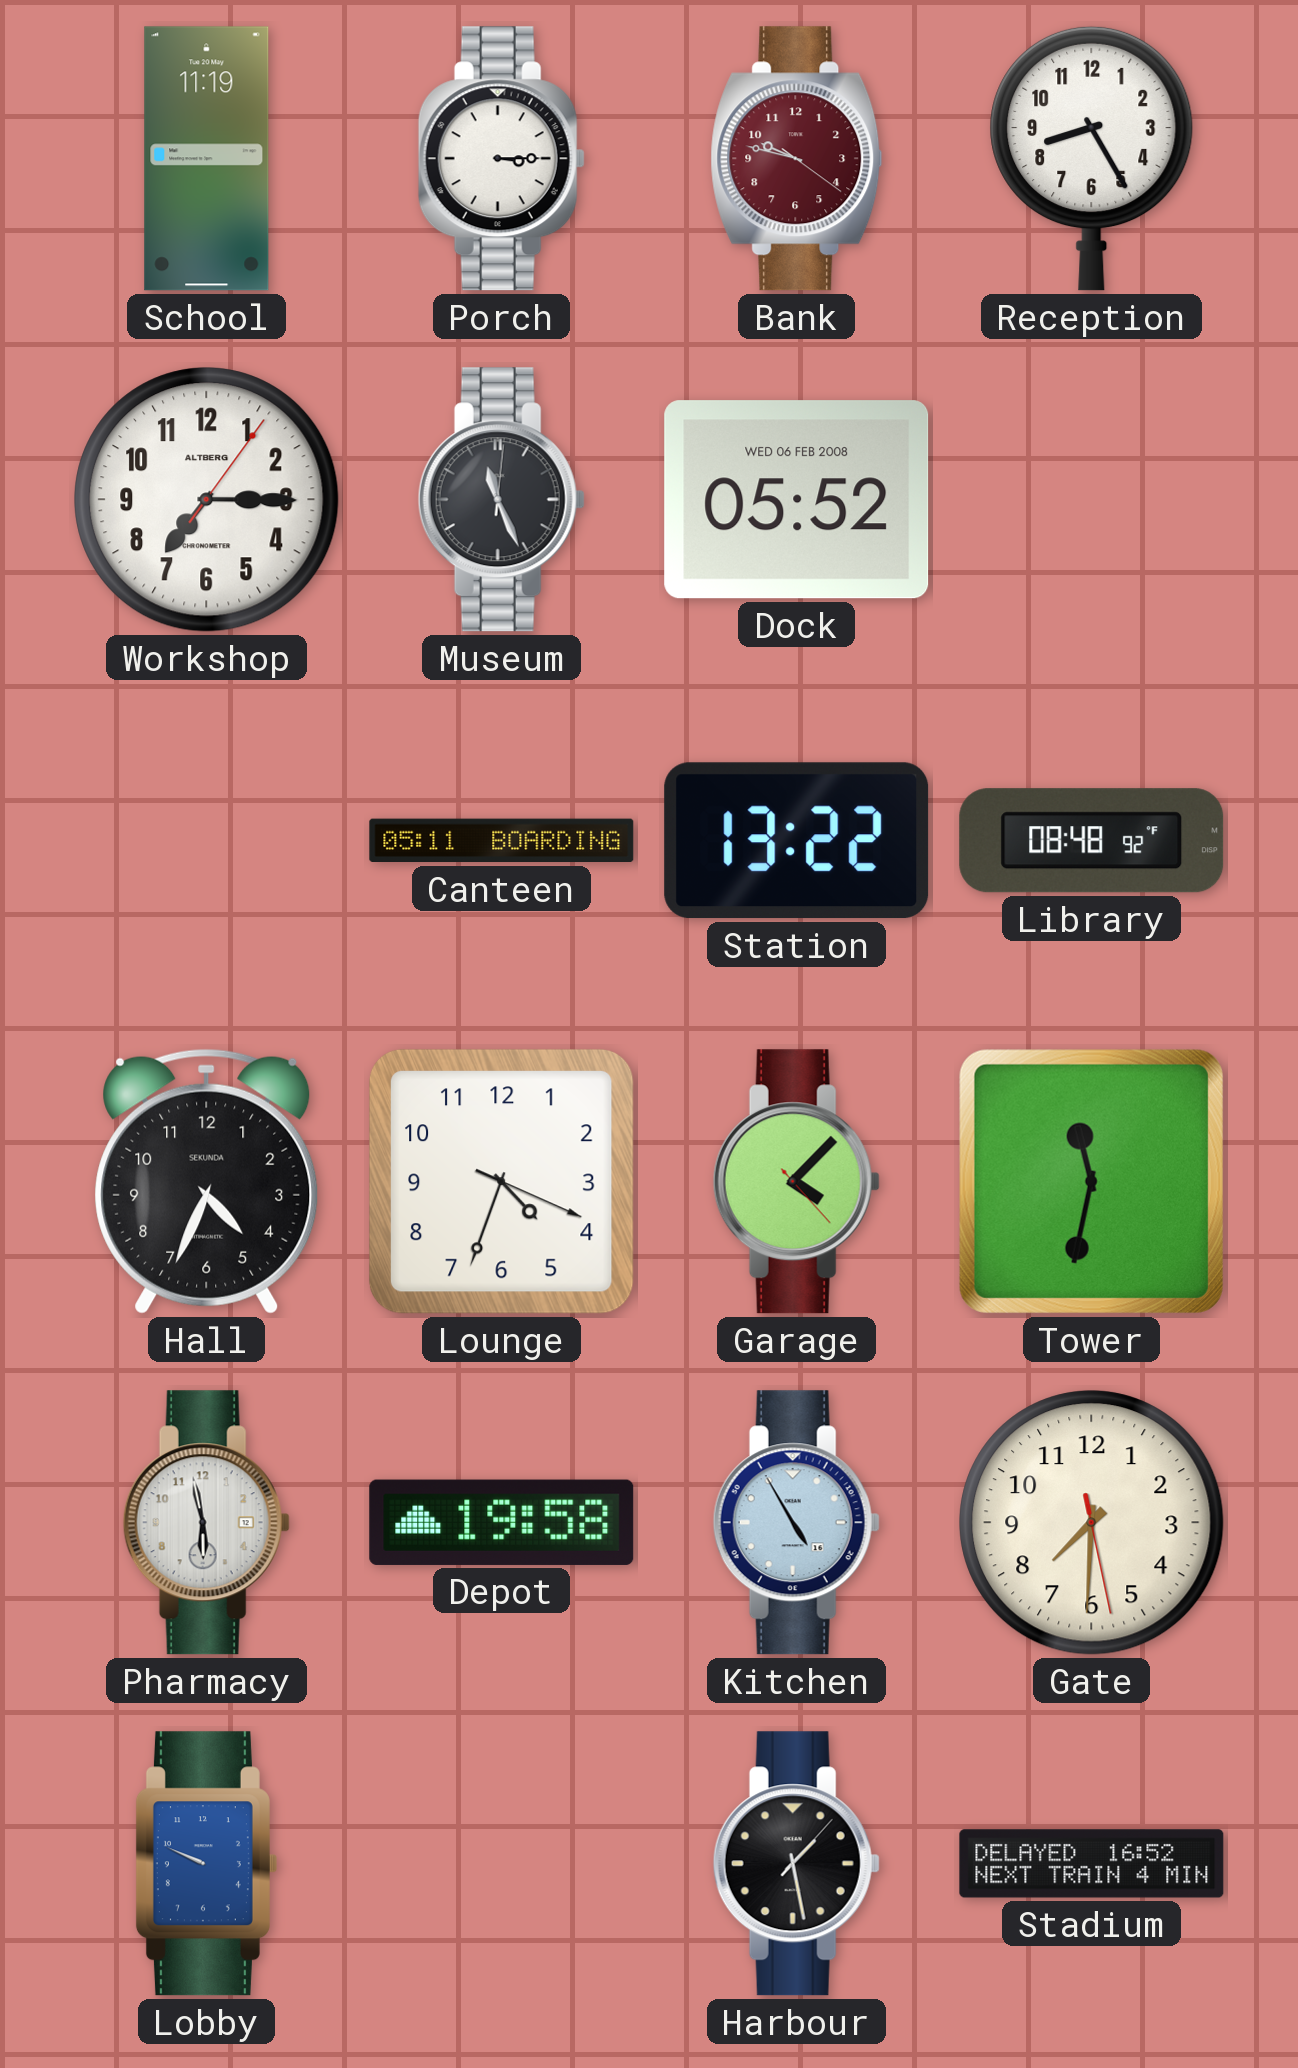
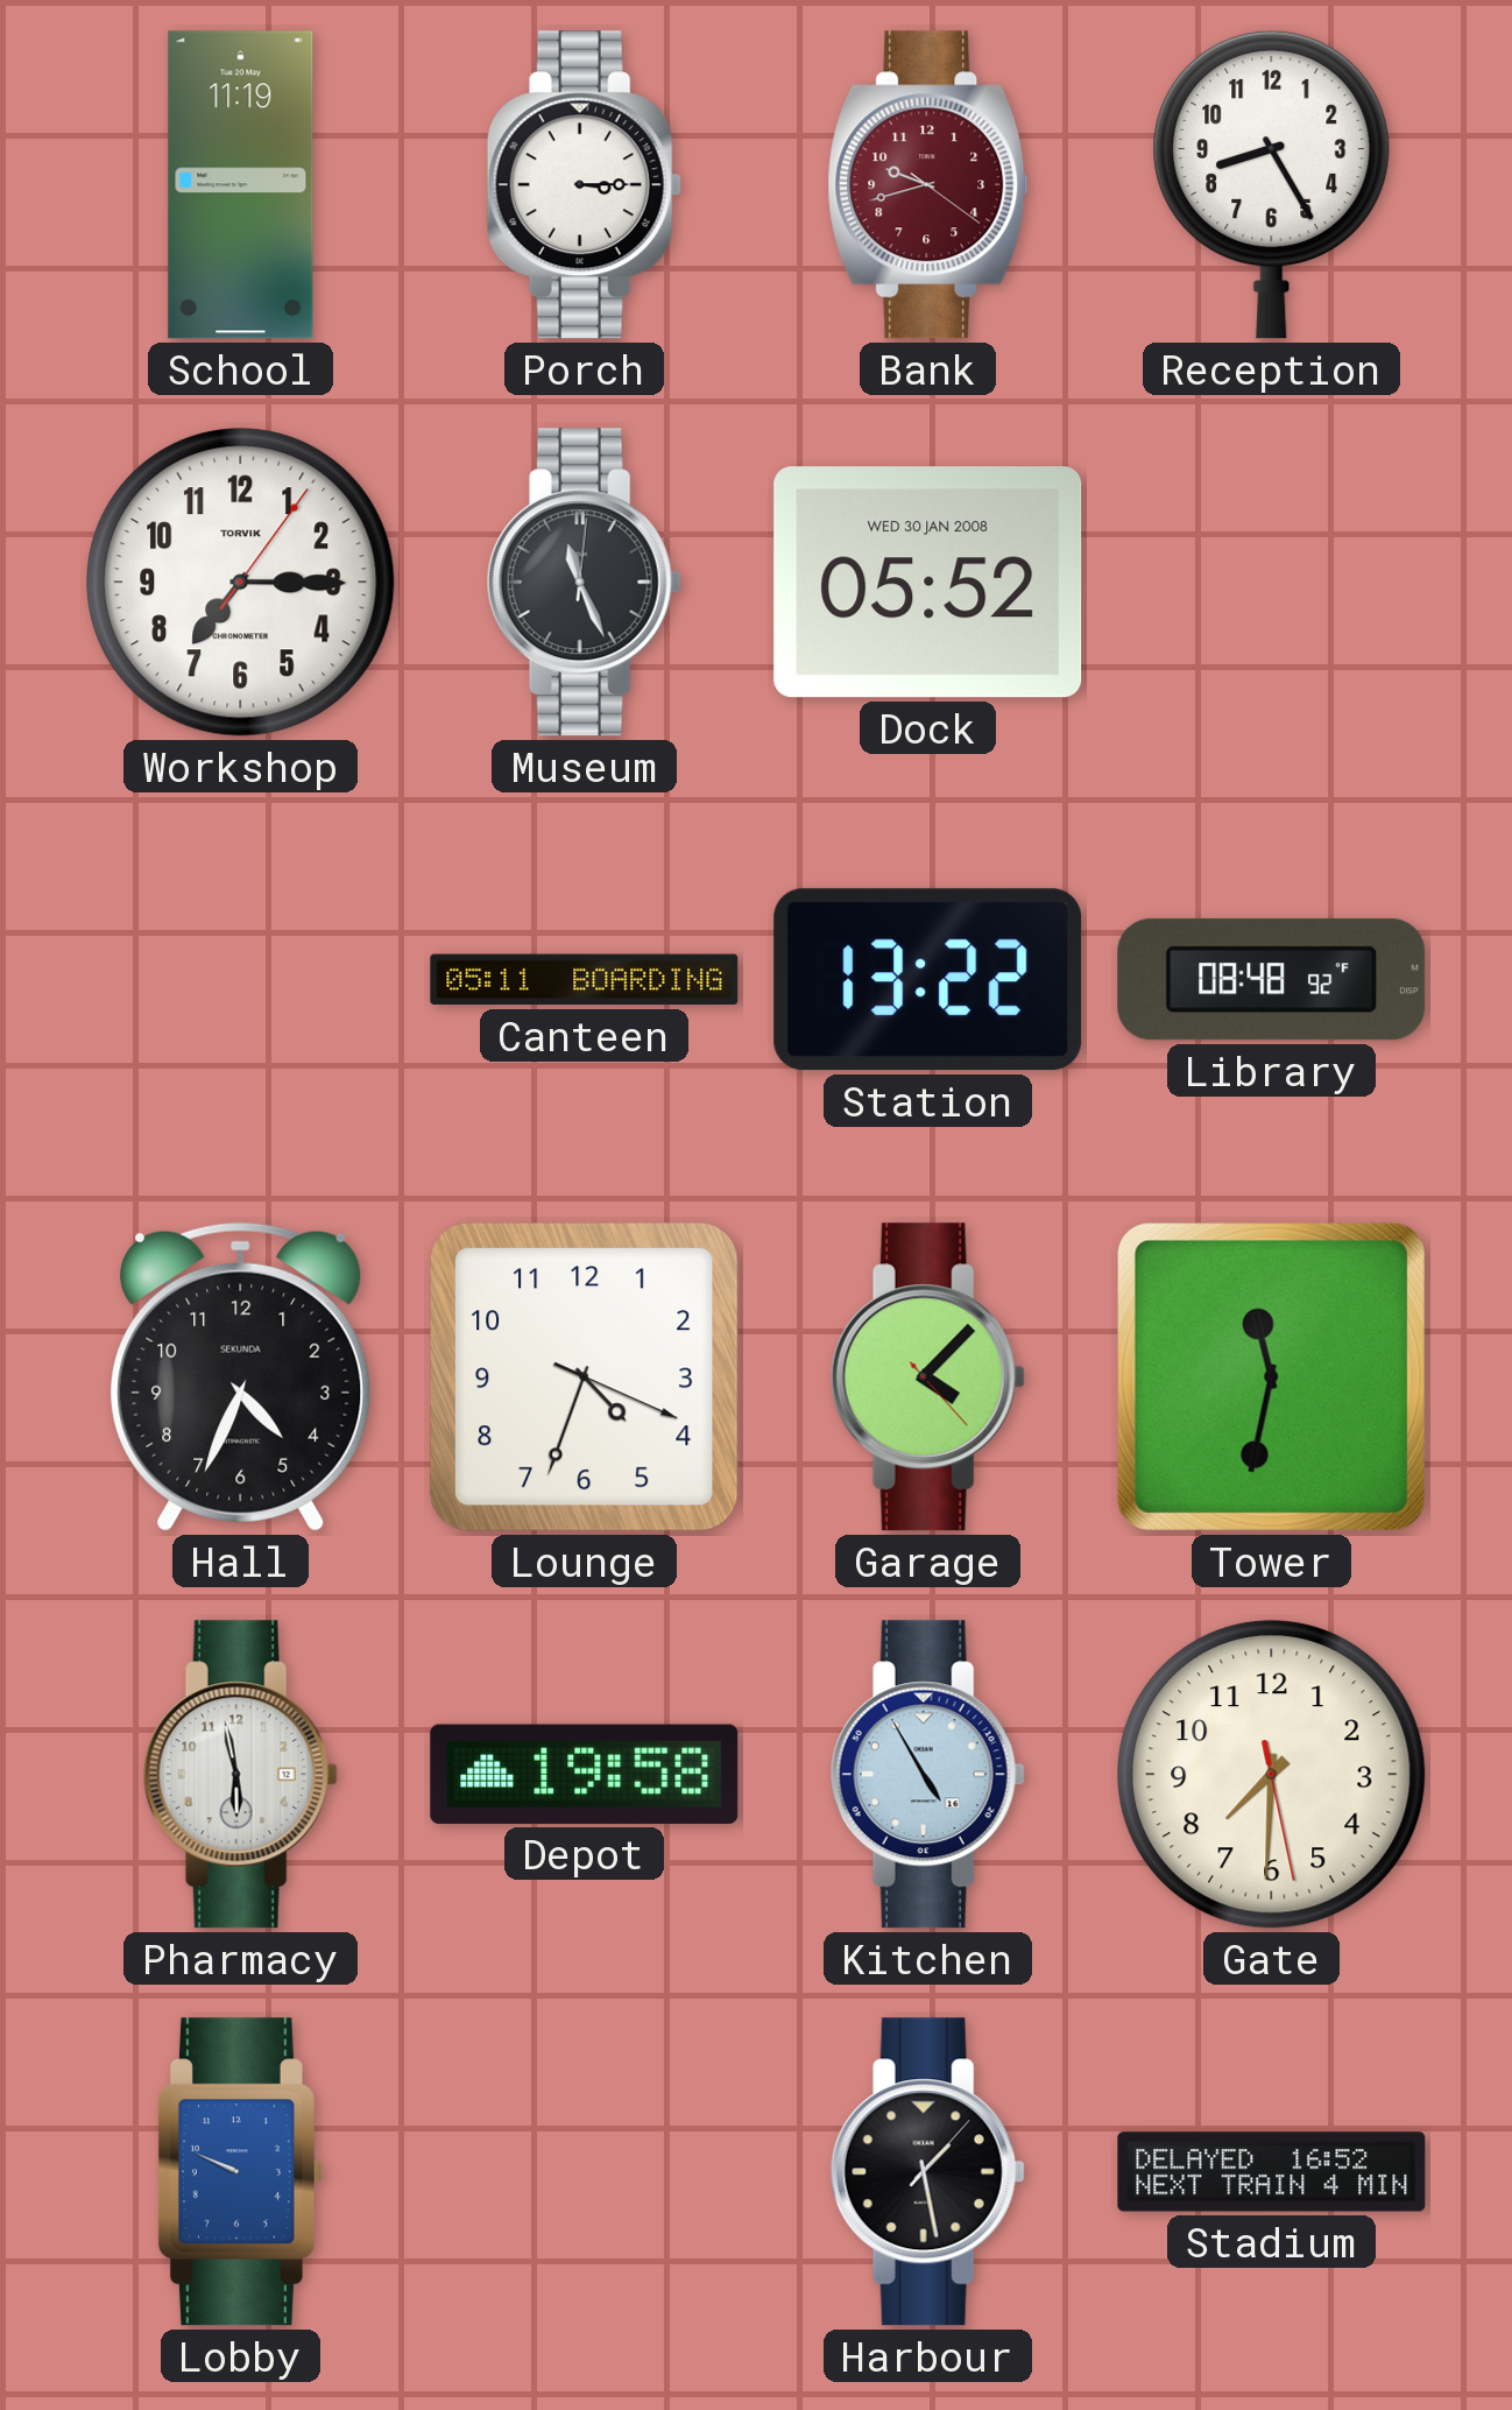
Bank: 9:47 -> 9:42
Workshop brand: ALTBERG -> TORVIK
Dock date: WED 06 FEB 2008 -> WED 30 JAN 2008
